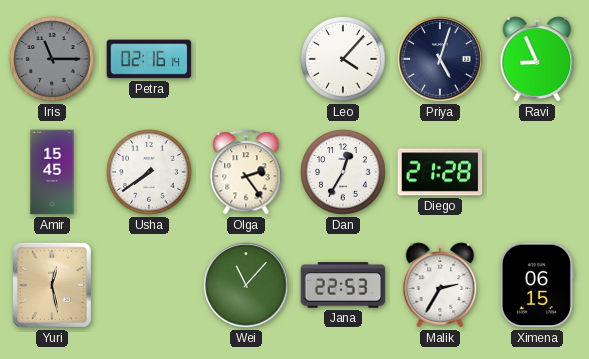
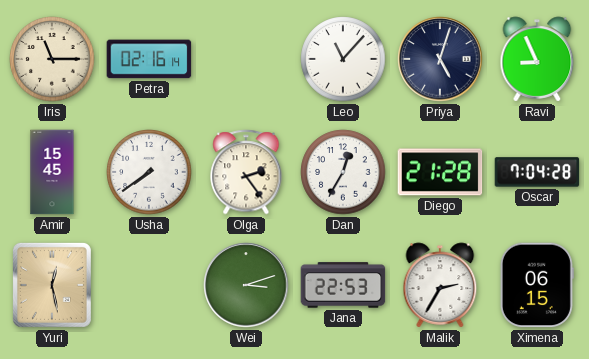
Iris dial: grey -> cream
Leo: 4:07 -> 11:07
Oscar: none -> 7:04
Wei: 11:07 -> 3:12
